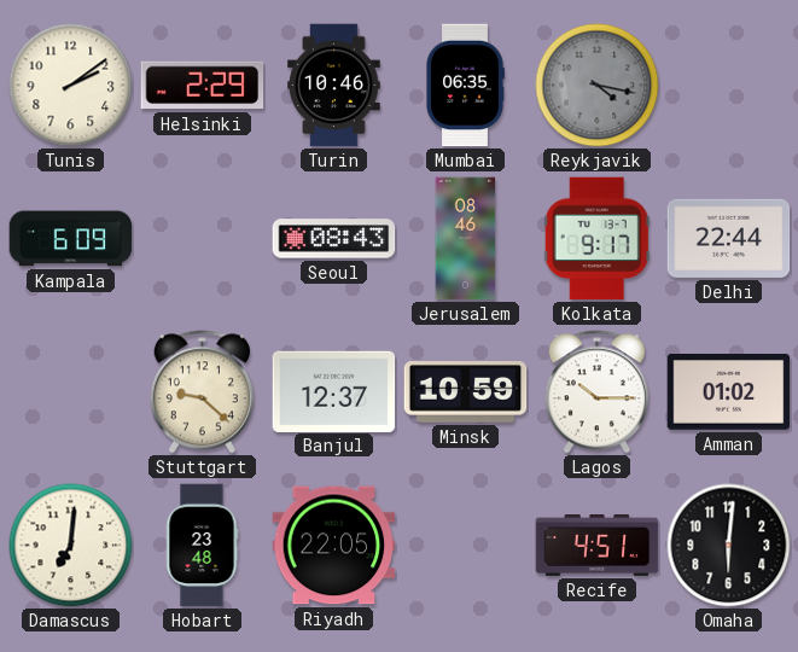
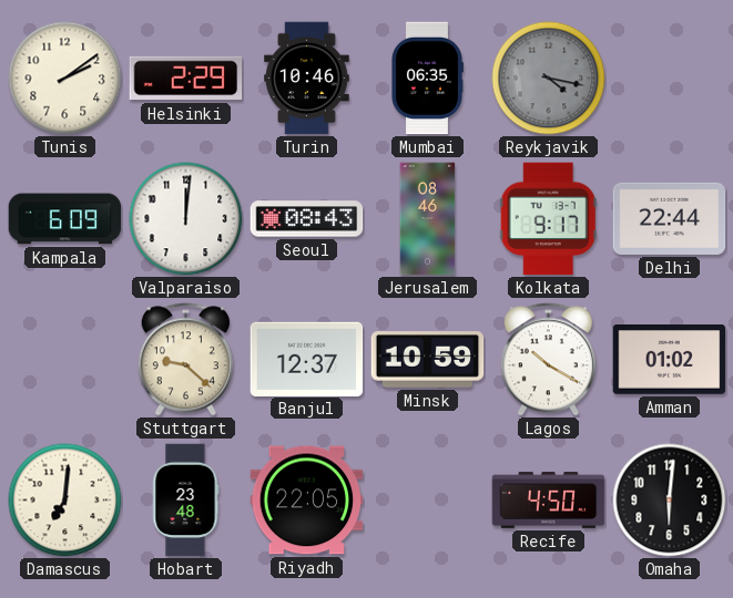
Valparaiso: none -> 12:01
Lagos: 10:15 -> 10:20
Recife: 4:51 -> 4:50
